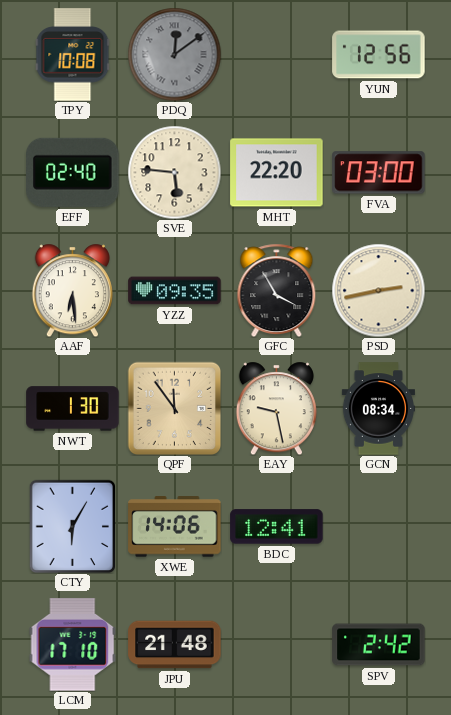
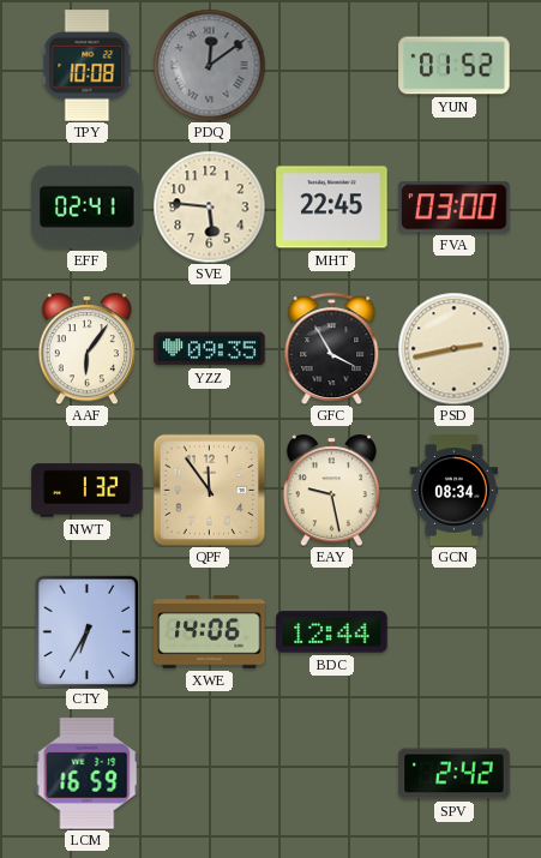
YUN: 12:56 -> 01:52
EFF: 02:40 -> 02:41
MHT: 22:20 -> 22:45
AAF: 6:29 -> 6:06
NWT: 1:30 -> 1:32
CTY: 6:05 -> 6:35
BDC: 12:41 -> 12:44
LCM: 17:10 -> 16:59
JPU: 21:48 -> none
